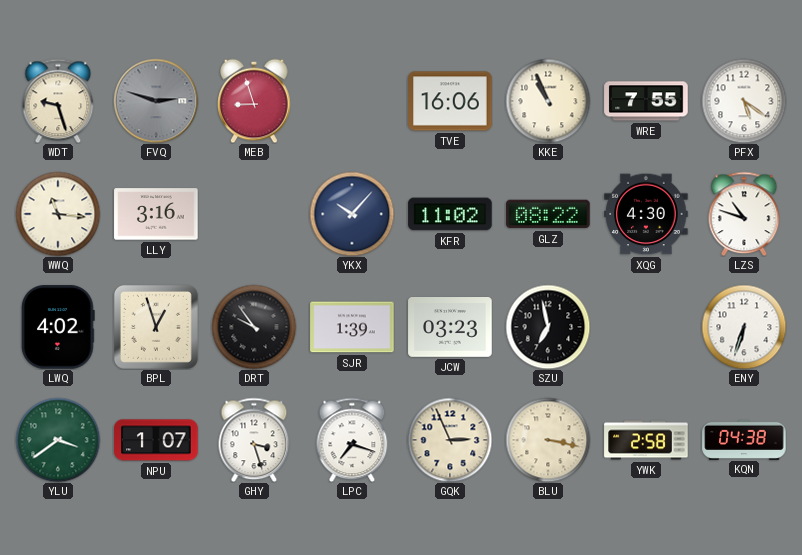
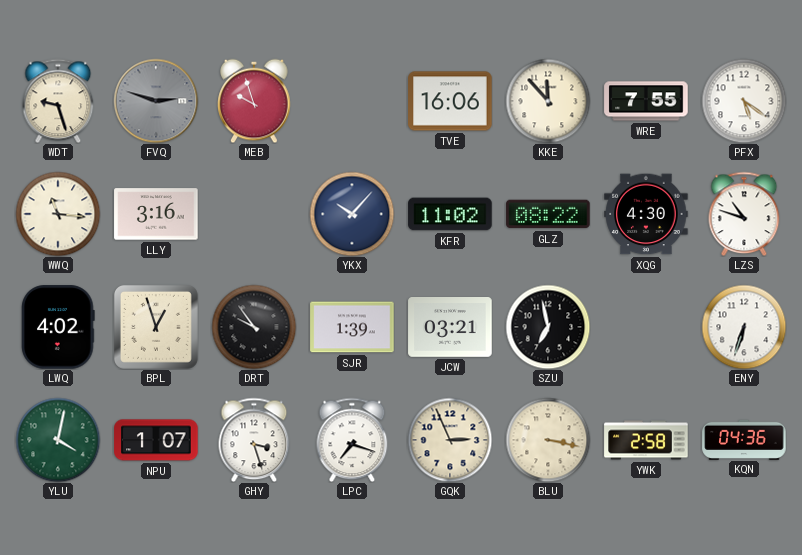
MEB: 8:57 -> 9:57
KKE: 10:56 -> 11:53
JCW: 03:23 -> 03:21
YLU: 3:39 -> 4:02
KQN: 04:38 -> 04:36
